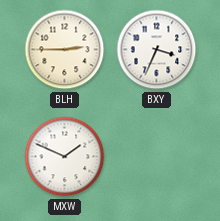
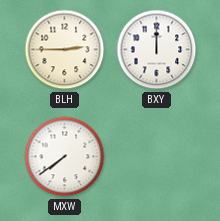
BXY: 3:34 -> 12:00
MXW: 1:49 -> 7:39
